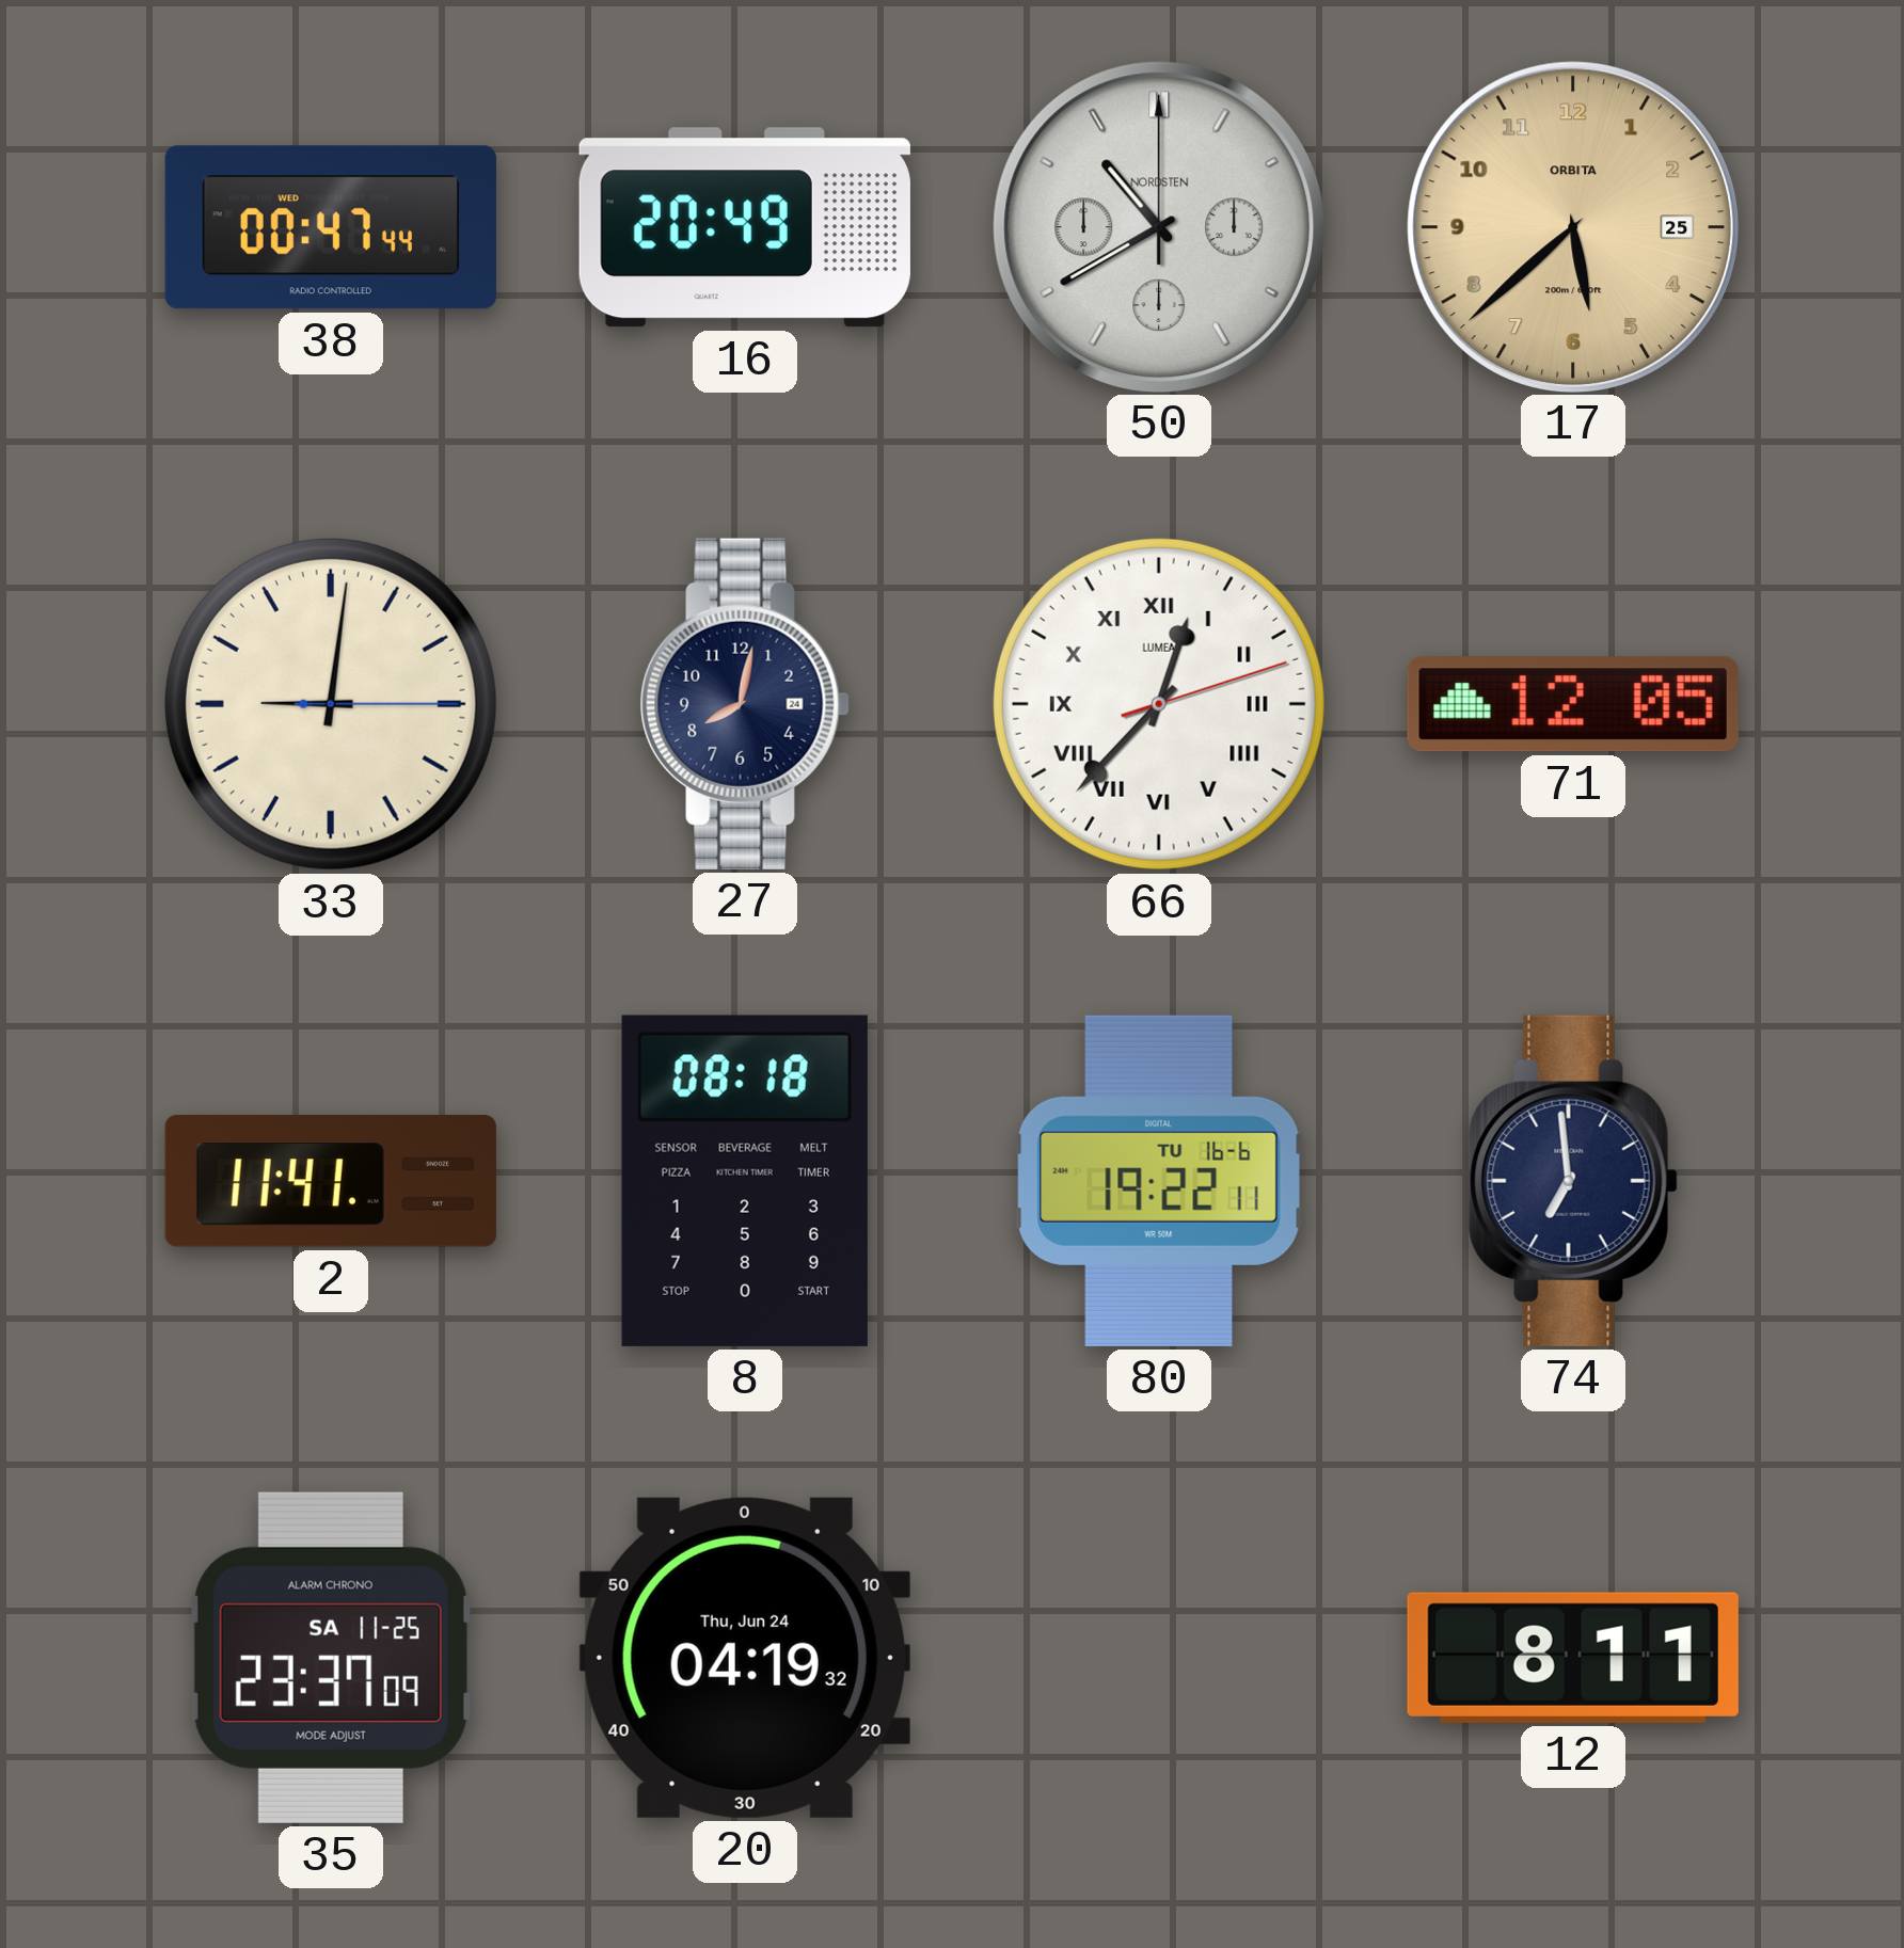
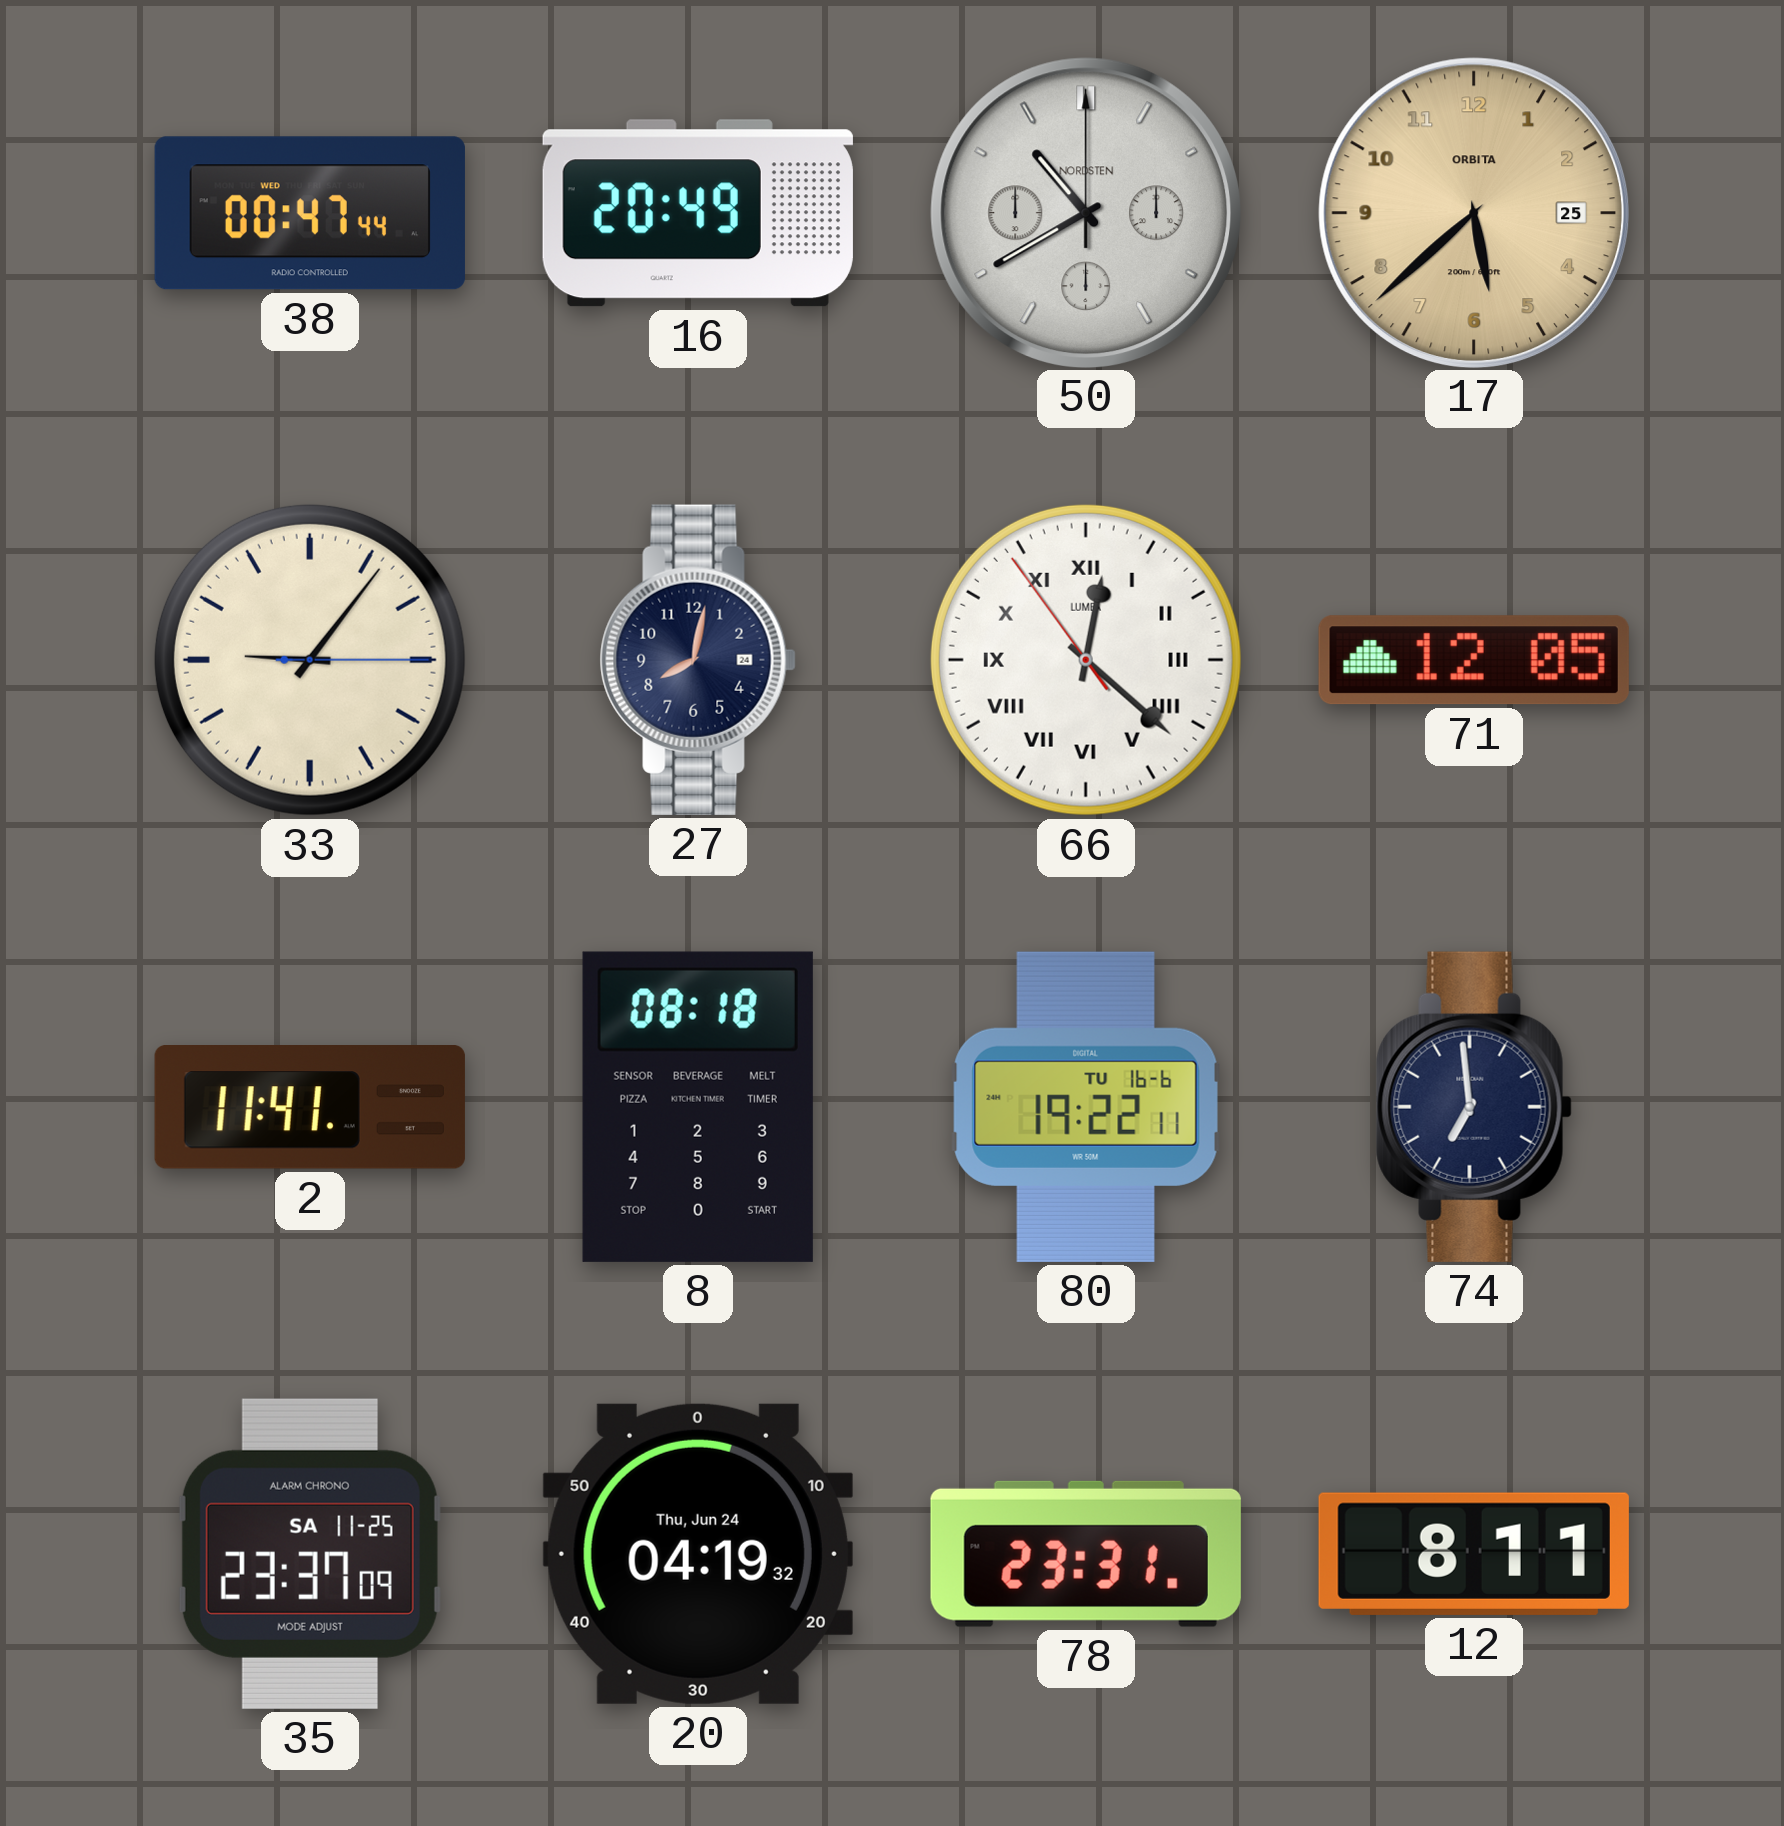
33: 9:01 -> 9:06
66: 12:37 -> 12:21
78: none -> 23:31
